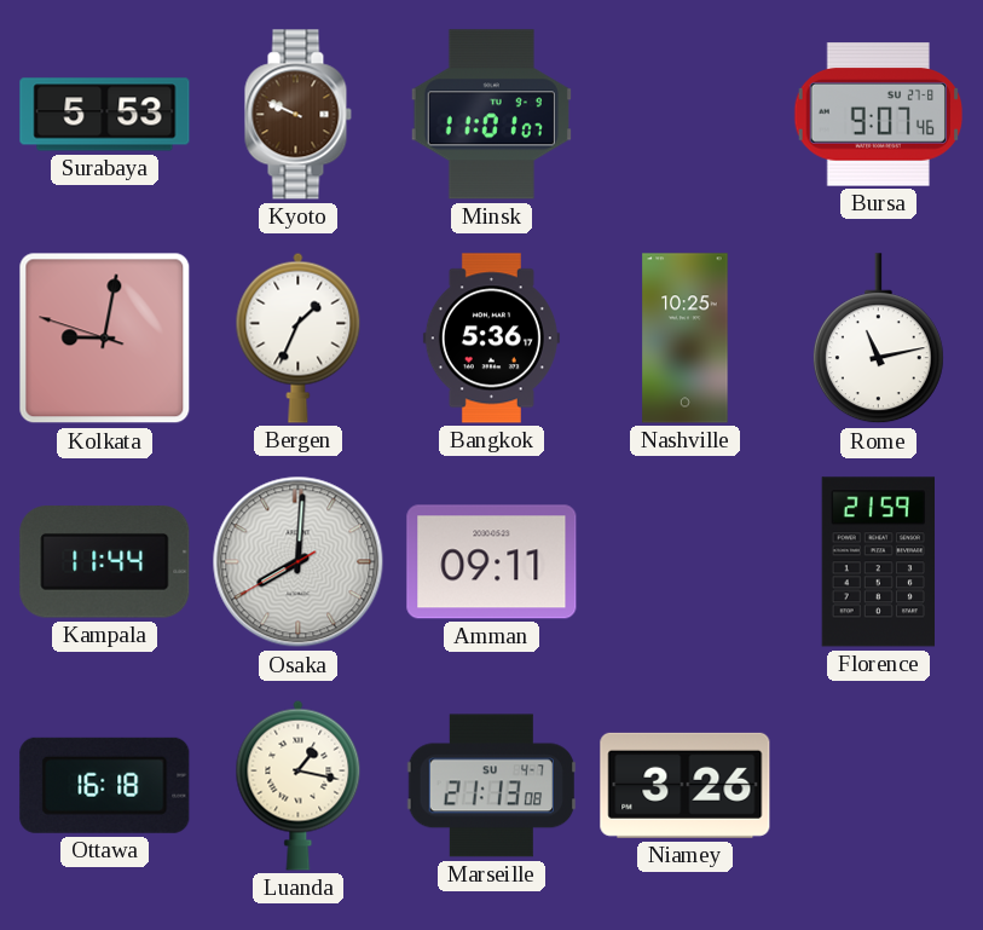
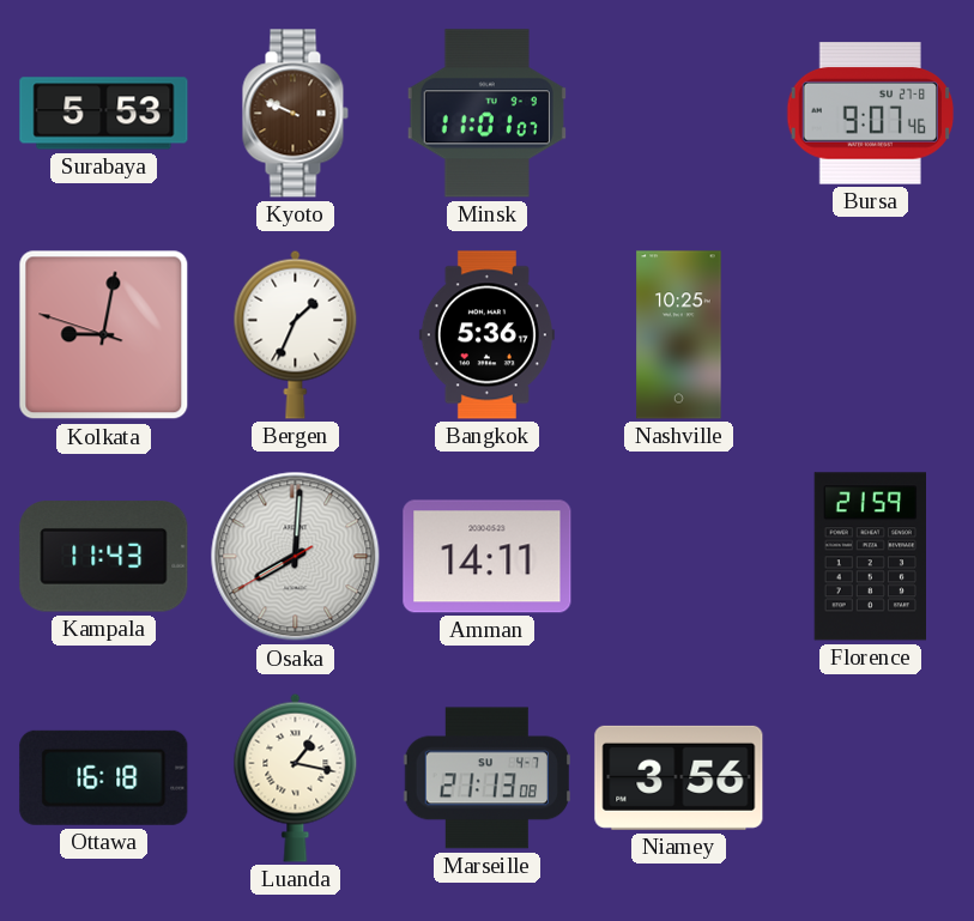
Rome: 11:13 -> none
Kampala: 11:44 -> 11:43
Amman: 09:11 -> 14:11
Niamey: 3:26 -> 3:56
